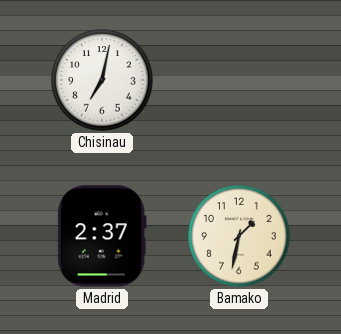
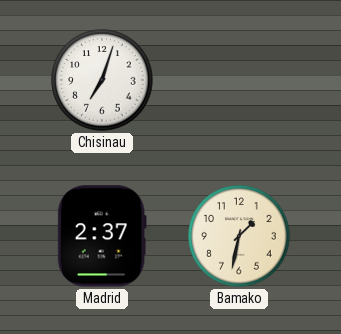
Chisinau: 7:02 -> 7:03
